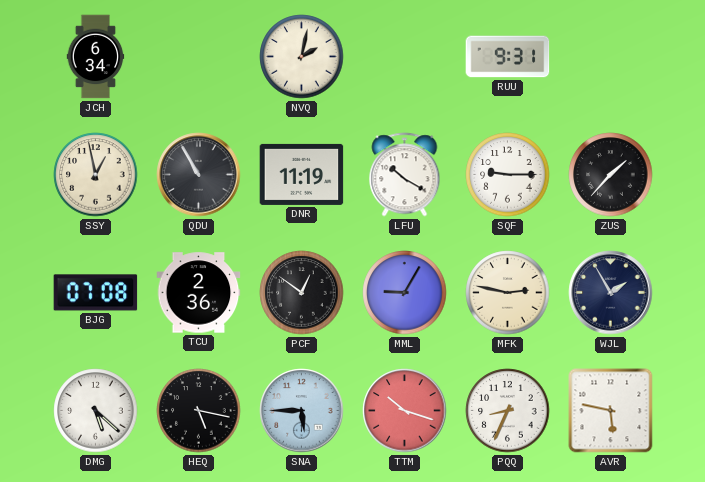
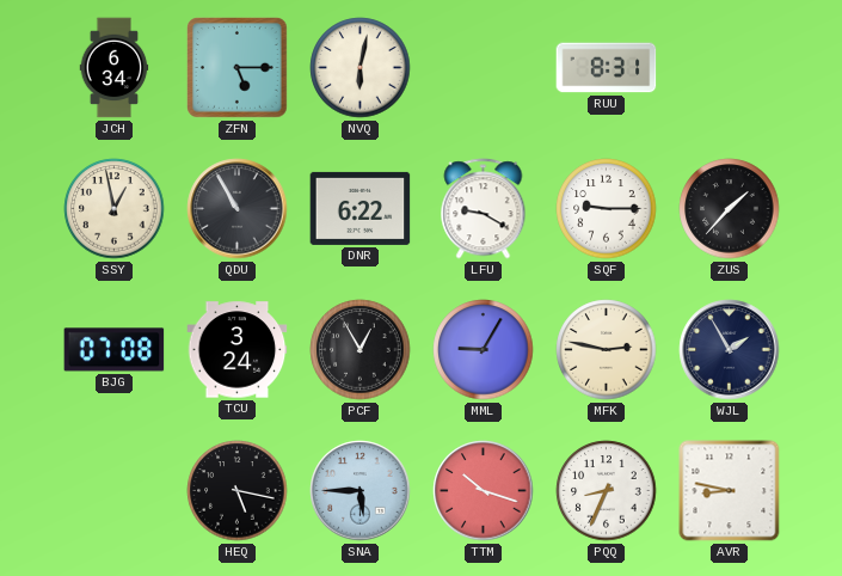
ZFN: none -> 5:15
NVQ: 2:02 -> 6:02
RUU: 9:31 -> 8:31
DNR: 11:19 -> 6:22
LFU: 10:20 -> 9:20
TCU: 2:36 -> 3:24
PCF: 12:51 -> 12:55
DMG: 5:22 -> none
AVR: 5:47 -> 8:47
